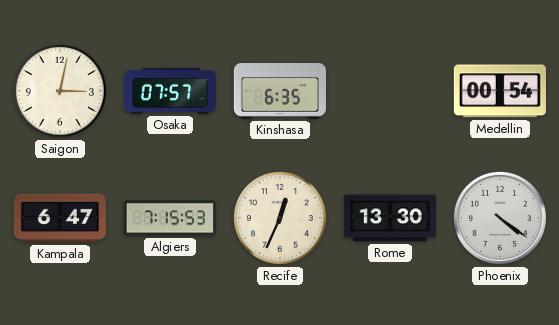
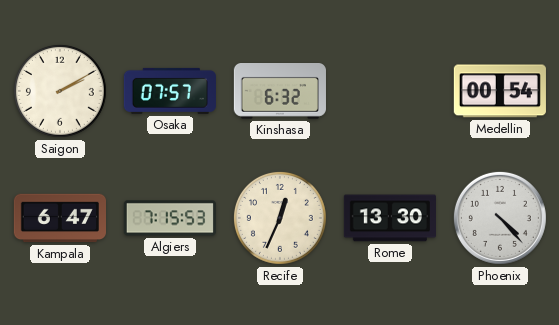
Saigon: 3:02 -> 2:10
Kinshasa: 6:35 -> 6:32
Phoenix: 4:21 -> 4:23
